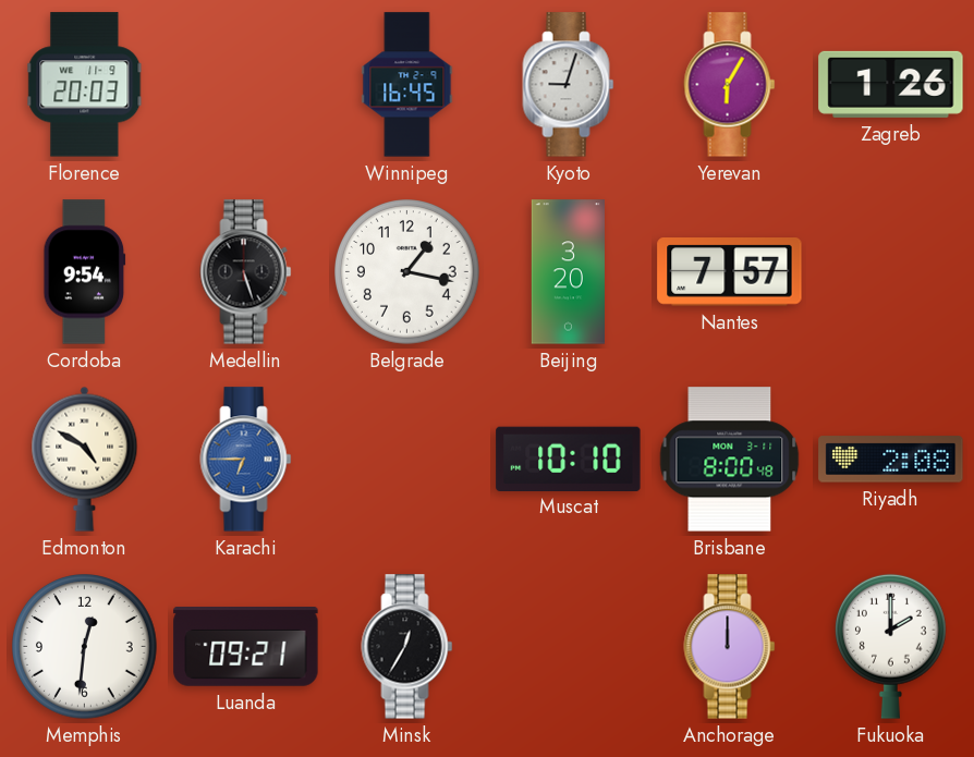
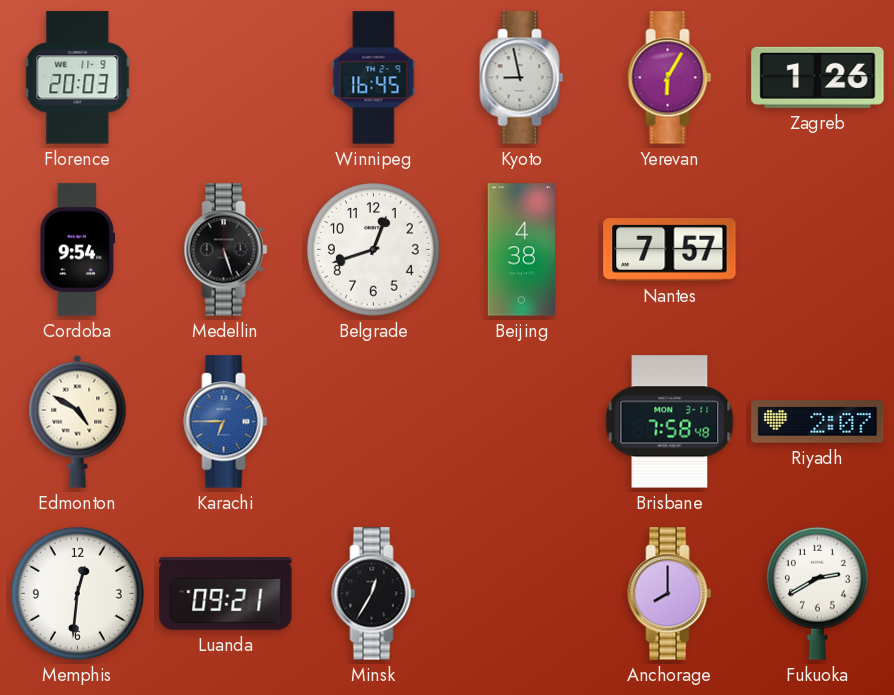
Kyoto: 9:03 -> 8:58
Belgrade: 1:17 -> 12:42
Beijing: 3:20 -> 4:38
Muscat: 10:10 -> none
Brisbane: 8:00 -> 7:58
Riyadh: 2:08 -> 2:07
Anchorage: 12:00 -> 8:00
Fukuoka: 2:00 -> 2:40
